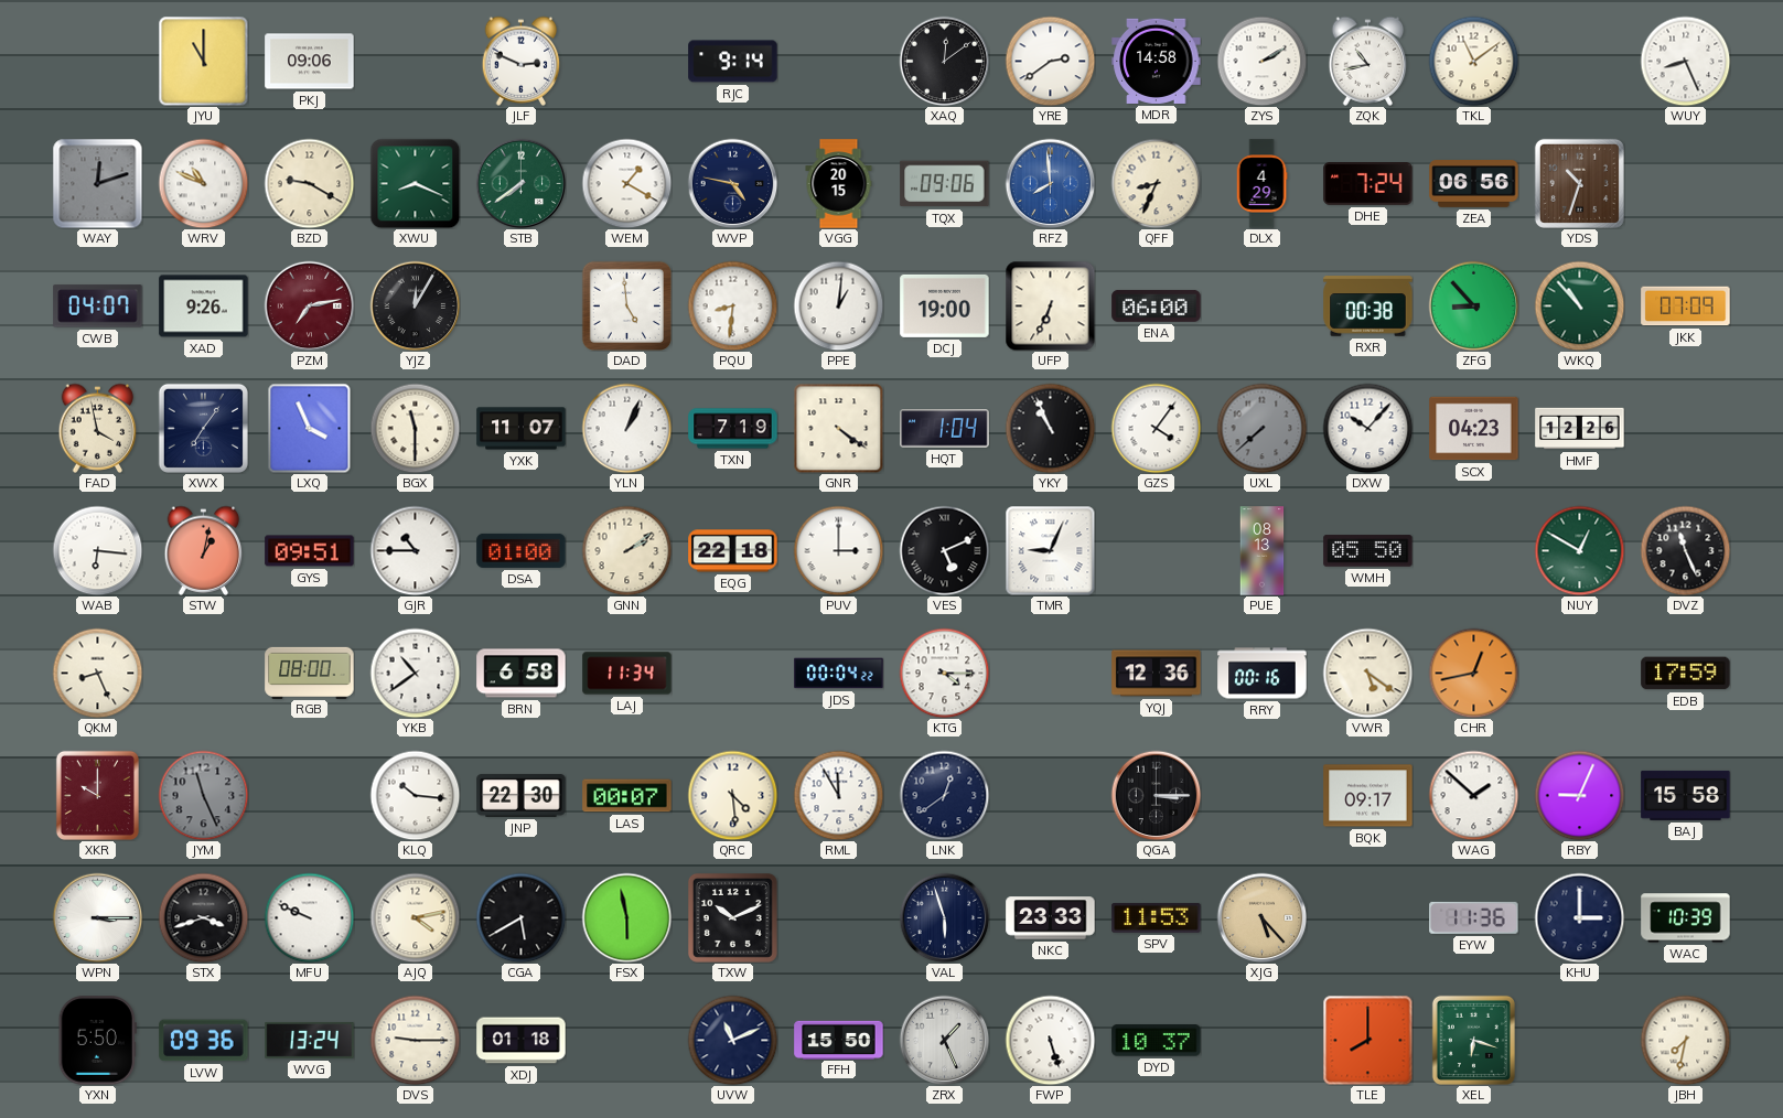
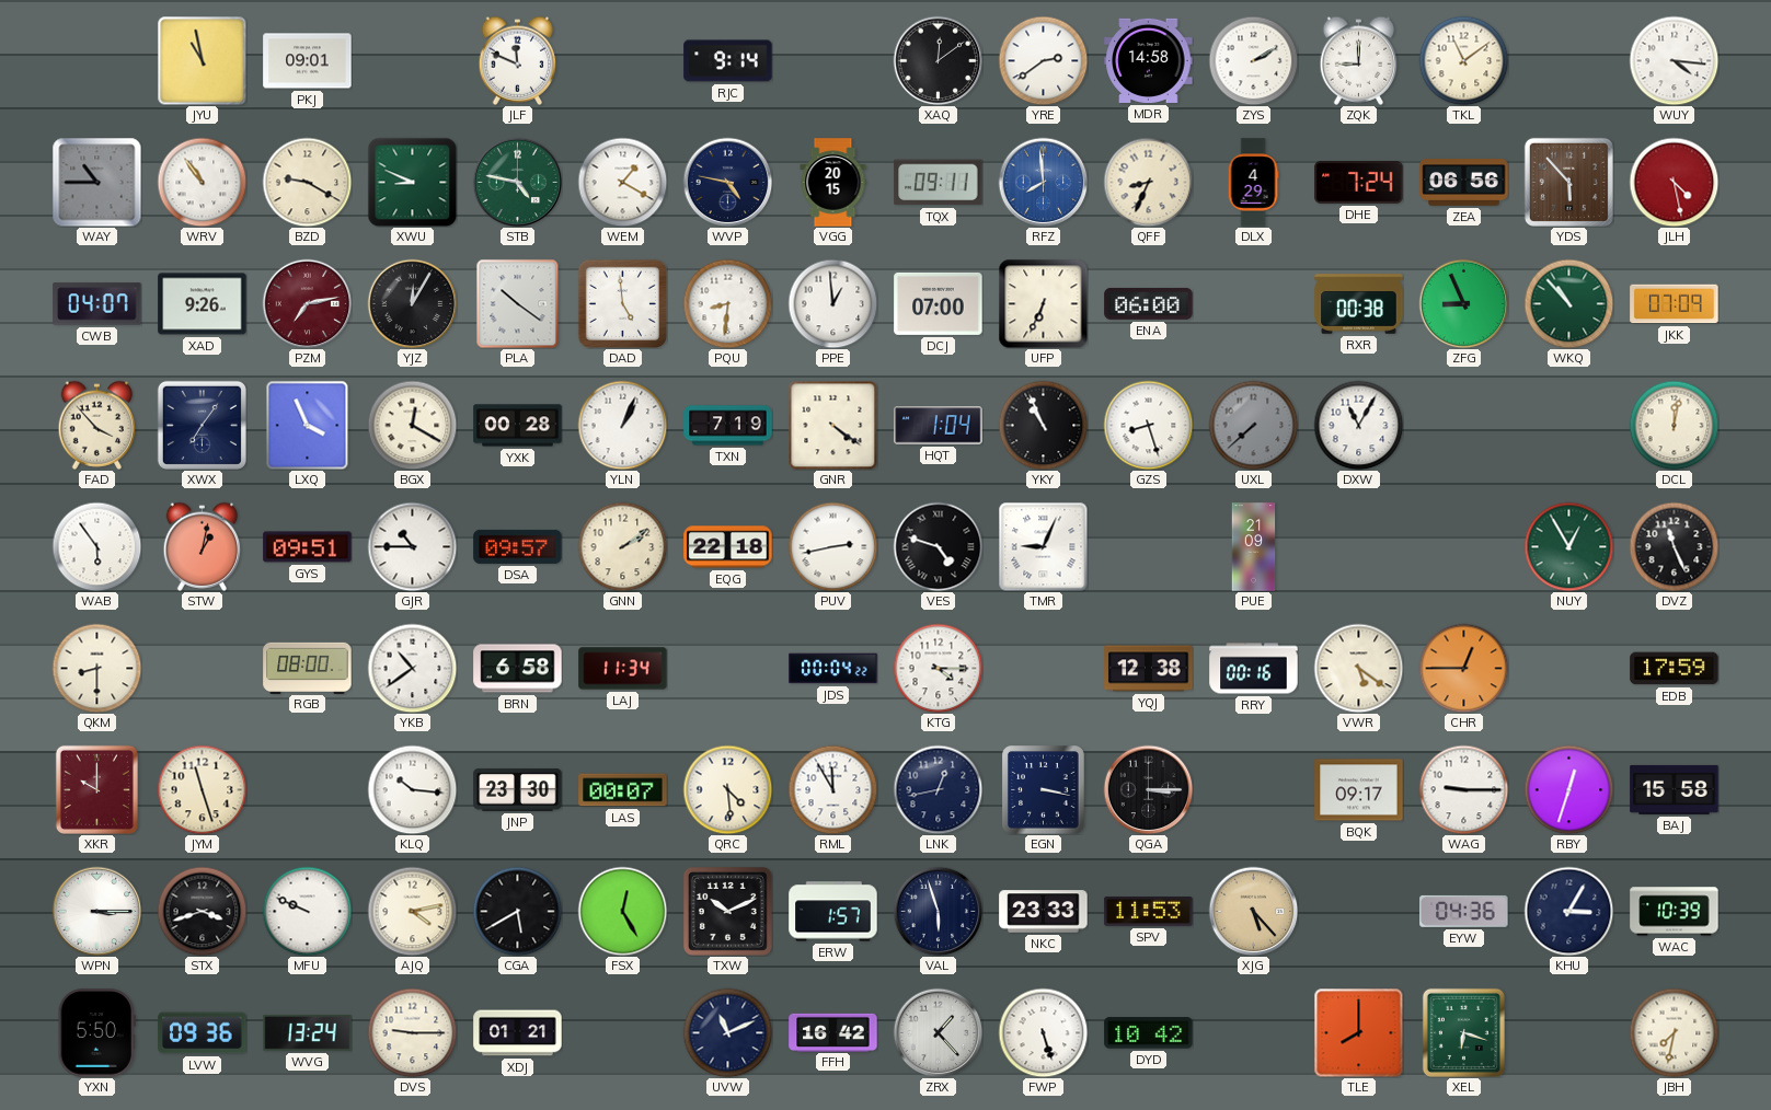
JYU: 11:00 -> 10:58
PKJ: 09:06 -> 09:01
JLF: 2:49 -> 11:49
ZQK: 10:43 -> 9:00
WUY: 8:26 -> 4:16
WAY: 12:12 -> 10:45
WRV: 10:49 -> 10:54
XWU: 8:19 -> 8:49
STB: 7:39 -> 4:47
TQX: 09:06 -> 09:11
YDS: 10:33 -> 5:53
JLH: none -> 4:28
PLA: none -> 10:21
PPE: 1:01 -> 12:59
DCJ: 19:00 -> 07:00
ZFG: 8:53 -> 8:56
FAD: 3:58 -> 3:53
BGX: 11:30 -> 12:20
YXK: 11:07 -> 00:28
GZS: 4:06 -> 8:27
DXW: 10:07 -> 11:05
SCX: 04:23 -> none
HMF: 12:26 -> none
DCL: none -> 12:02
WAB: 6:16 -> 5:54
DSA: 01:00 -> 09:57
PUV: 3:00 -> 2:43
VES: 5:11 -> 4:48
PUE: 08:13 -> 21:09
WMH: 05:50 -> none
NUY: 12:50 -> 12:55
QKM: 8:26 -> 8:30
YQJ: 12:36 -> 12:38
CHR: 12:43 -> 12:45
JYM: 11:26 -> 11:27
JYM dial: grey -> cream
JNP: 22:30 -> 23:30
LNK: 12:39 -> 12:43
EGN: none -> 3:17
WAG: 1:52 -> 9:15
RBY: 9:04 -> 12:33
FSX: 5:58 -> 12:25
ERW: none -> 1:57
EYW: 11:36 -> 04:36
KHU: 3:00 -> 3:05
XDJ: 01:18 -> 01:21
FFH: 15:50 -> 16:42
ZRX: 1:26 -> 1:23
DYD: 10:37 -> 10:42
